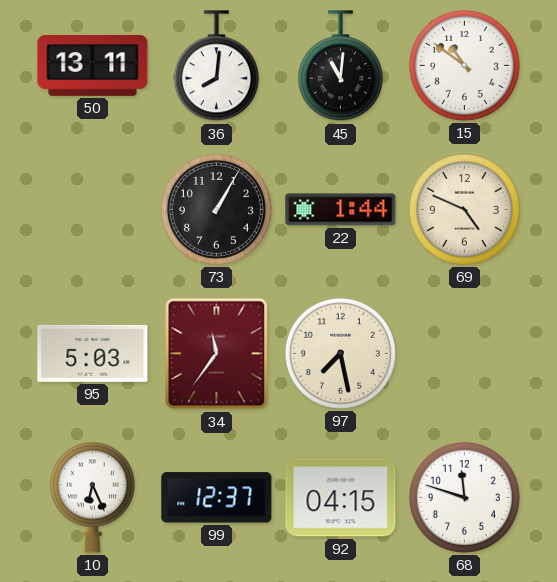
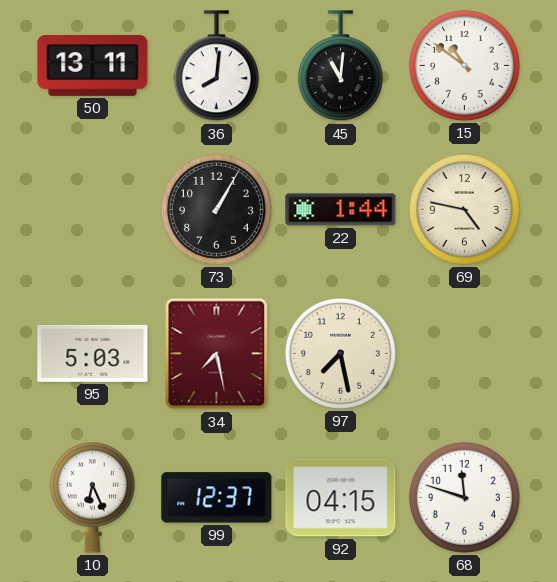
69: 4:49 -> 4:47
34: 11:36 -> 7:28
